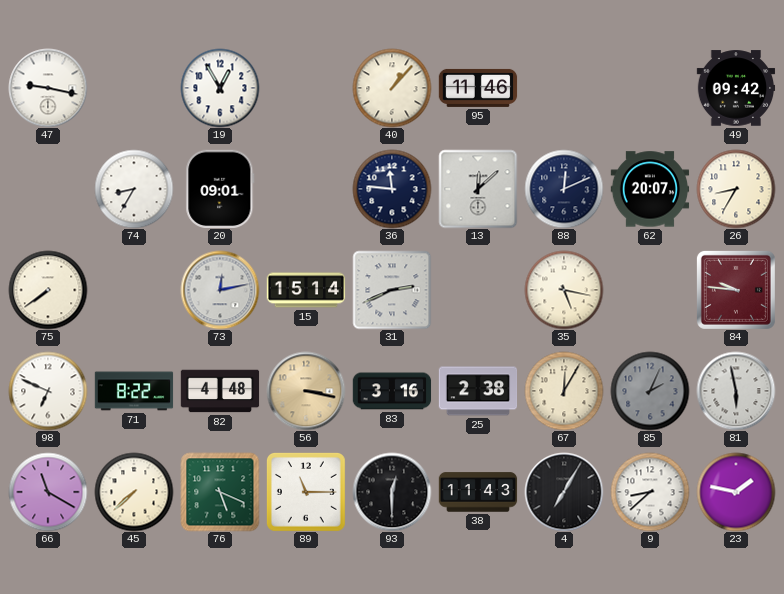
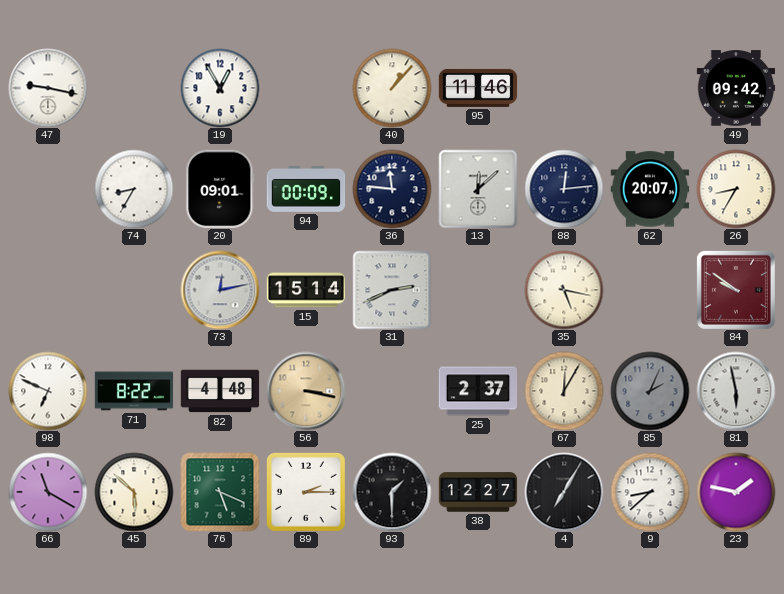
94: none -> 00:09
88: 12:11 -> 12:14
75: 7:39 -> none
84: 9:46 -> 9:51
83: 3:16 -> none
25: 2:38 -> 2:37
45: 7:38 -> 5:52
89: 11:15 -> 2:15
93: 12:30 -> 1:30
38: 11:43 -> 12:27
